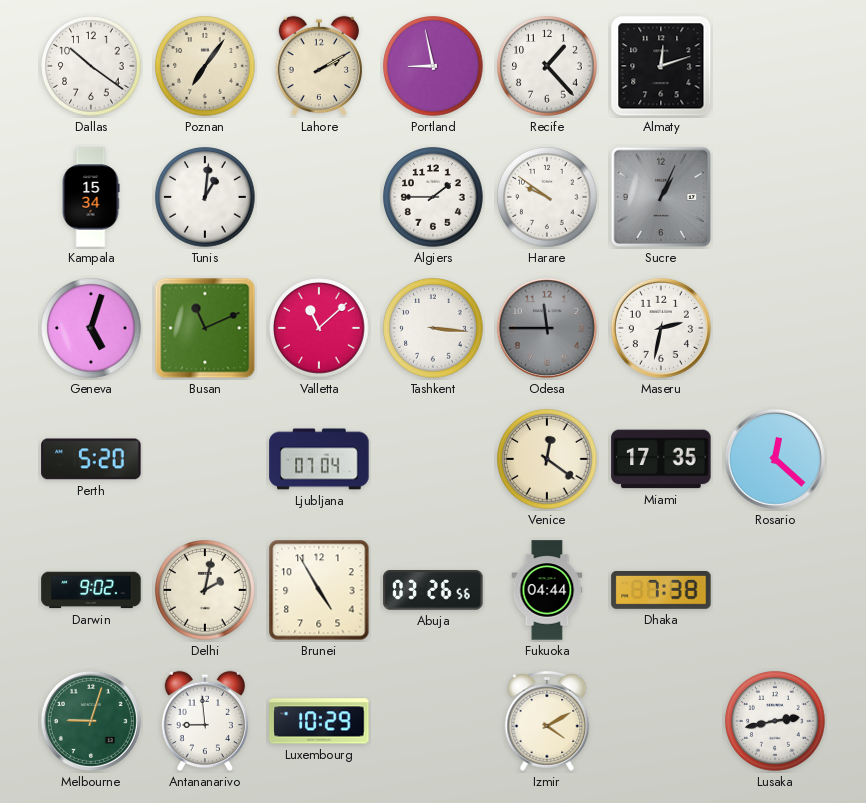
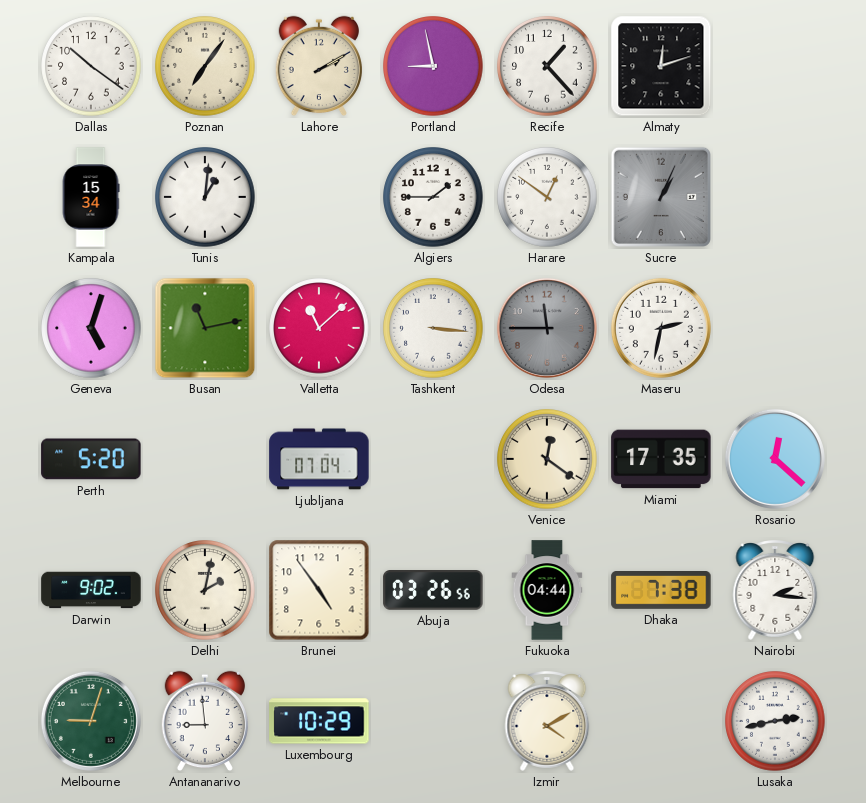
Harare: 9:51 -> 12:51
Busan: 11:11 -> 11:13
Brunei: 4:55 -> 4:54
Nairobi: none -> 2:16
